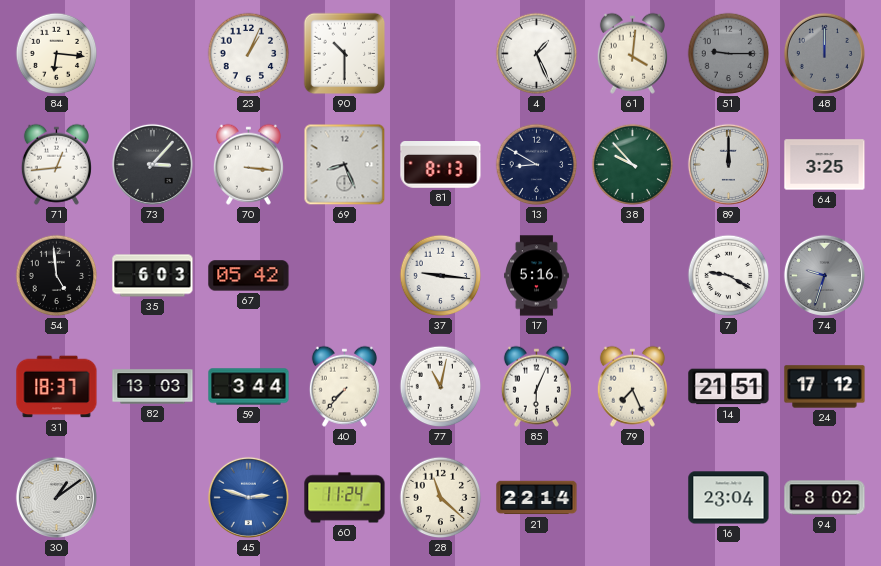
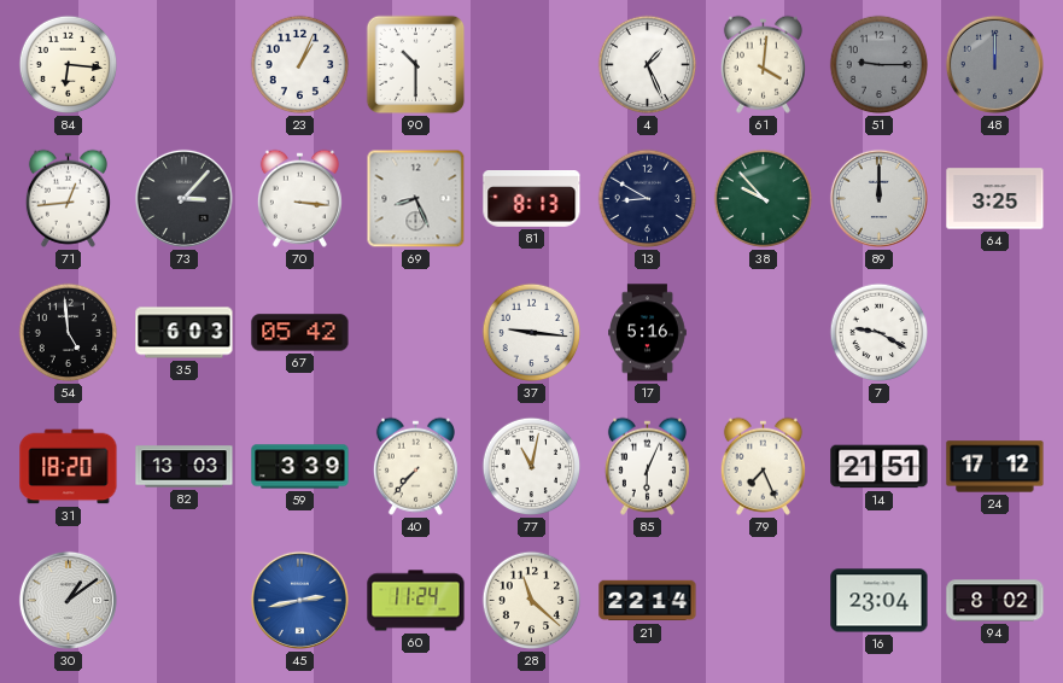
74: 9:33 -> none
31: 18:37 -> 18:20
59: 3:44 -> 3:39
45: 2:48 -> 2:43
